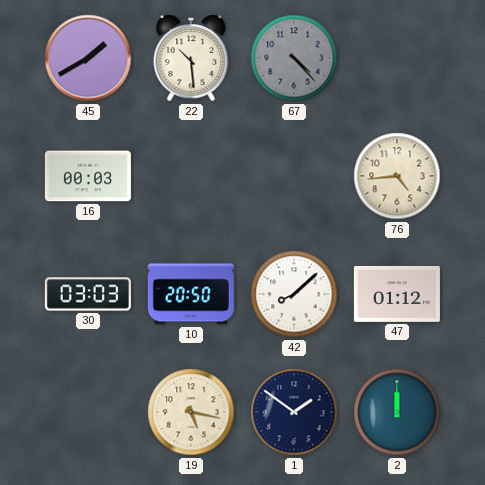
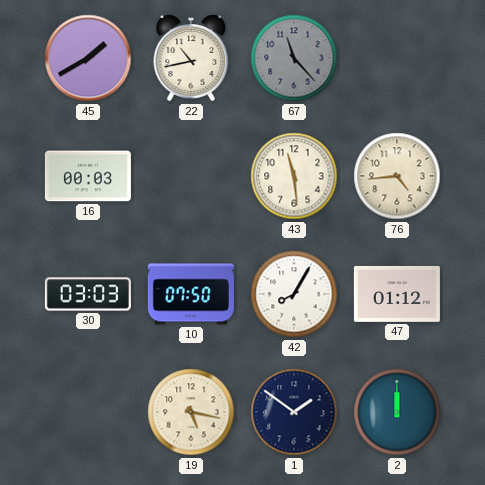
22: 10:29 -> 10:43
67: 4:23 -> 11:23
43: none -> 11:29
10: 20:50 -> 07:50
42: 8:08 -> 8:05
